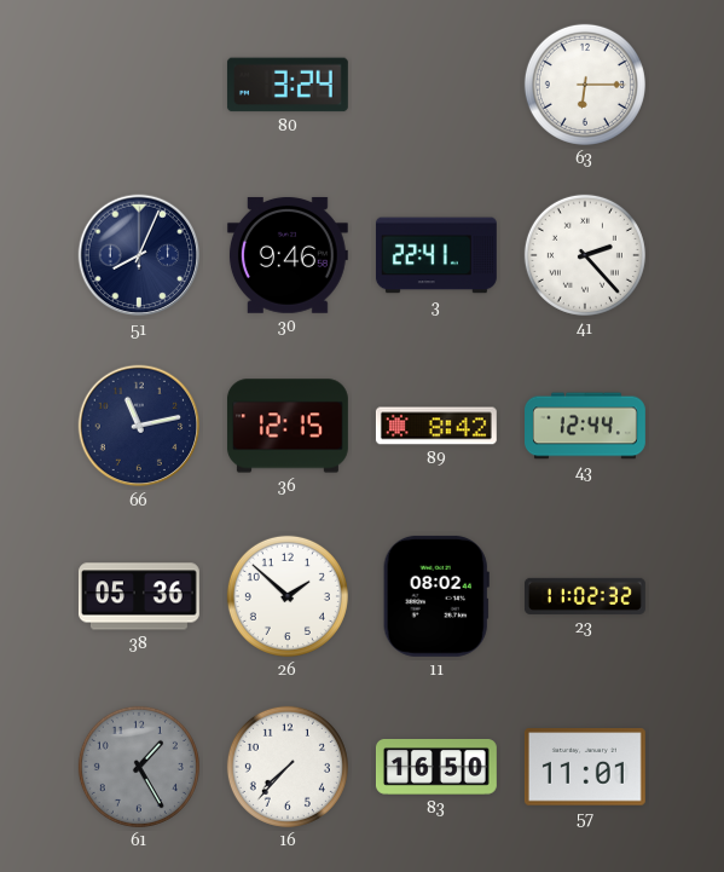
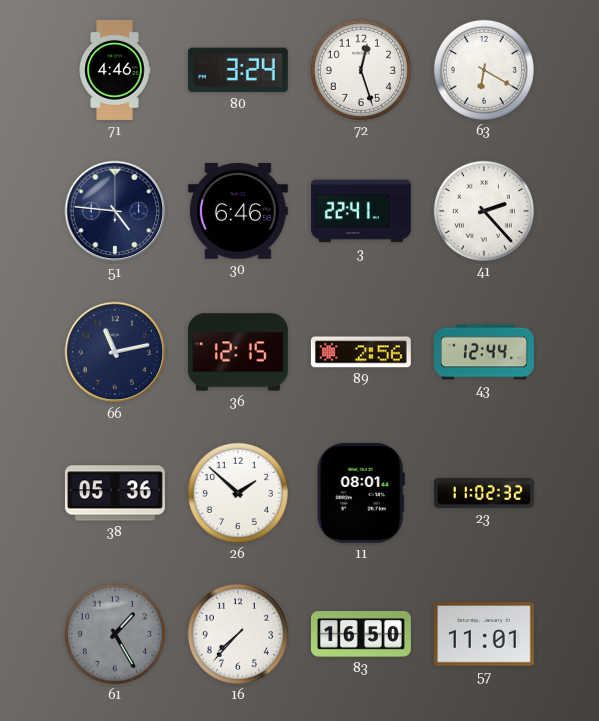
71: none -> 4:46
72: none -> 12:27
63: 6:15 -> 6:20
51: 8:04 -> 4:46
30: 9:46 -> 6:46
89: 8:42 -> 2:56
11: 08:02 -> 08:01
